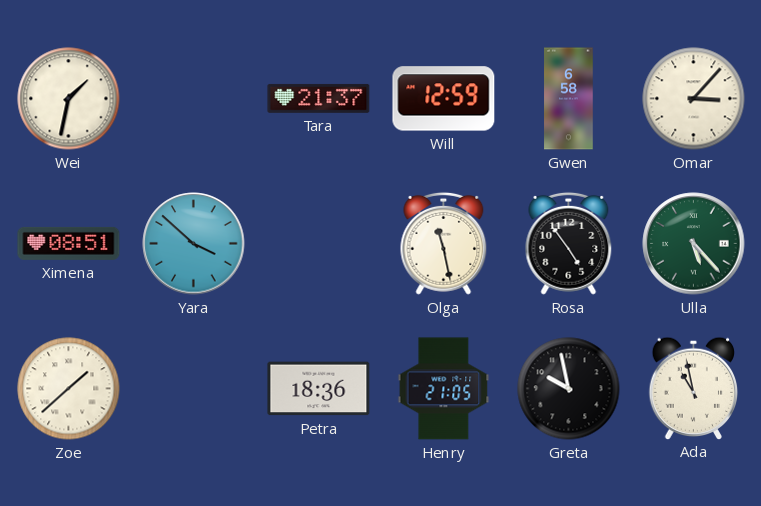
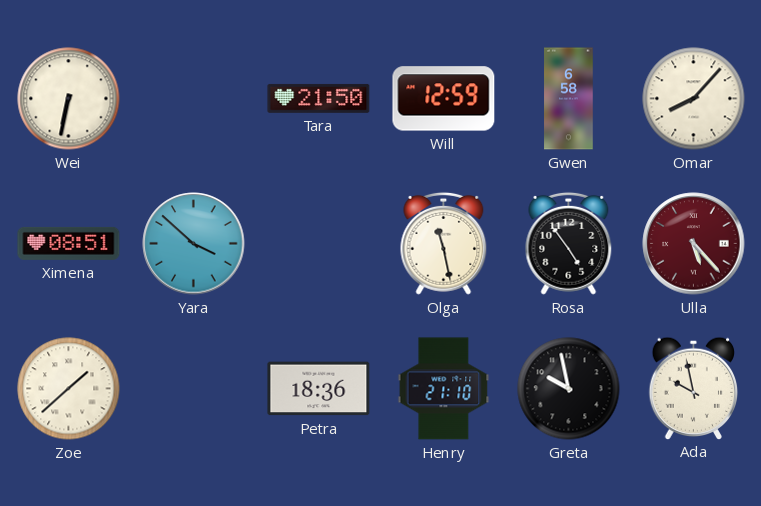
Wei: 1:32 -> 6:32
Tara: 21:37 -> 21:50
Omar: 3:07 -> 8:07
Ulla dial: green -> burgundy
Henry: 21:05 -> 21:10
Ada: 10:58 -> 9:58
